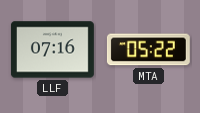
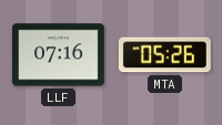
MTA: 05:22 -> 05:26
